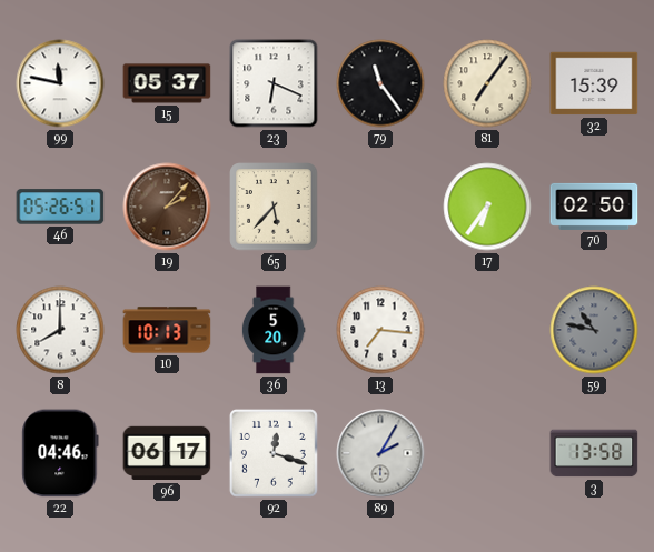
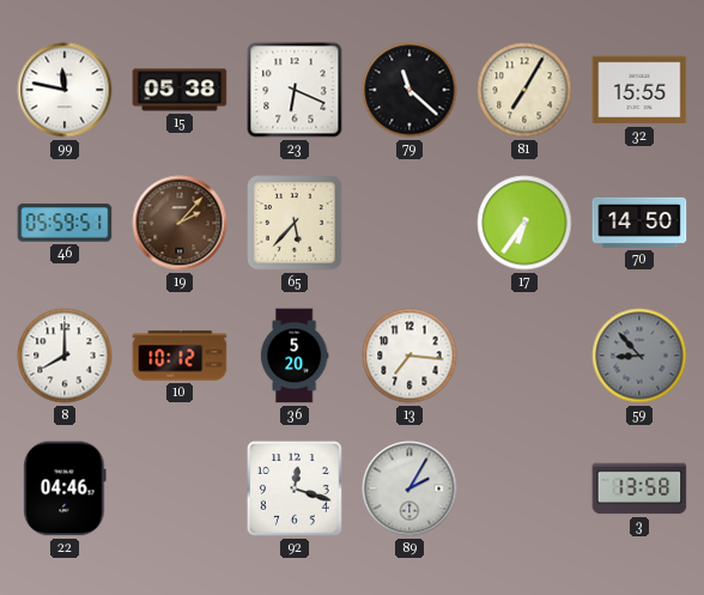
15: 05:37 -> 05:38
79: 11:24 -> 11:22
81: 7:06 -> 7:05
32: 15:39 -> 15:55
46: 05:26 -> 05:59
70: 02:50 -> 14:50
10: 10:13 -> 10:12
59: 10:47 -> 8:53
96: 06:17 -> none
